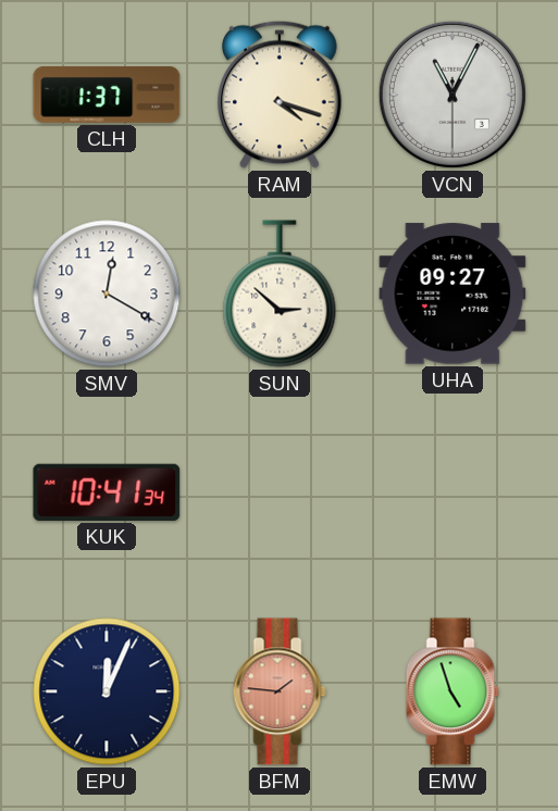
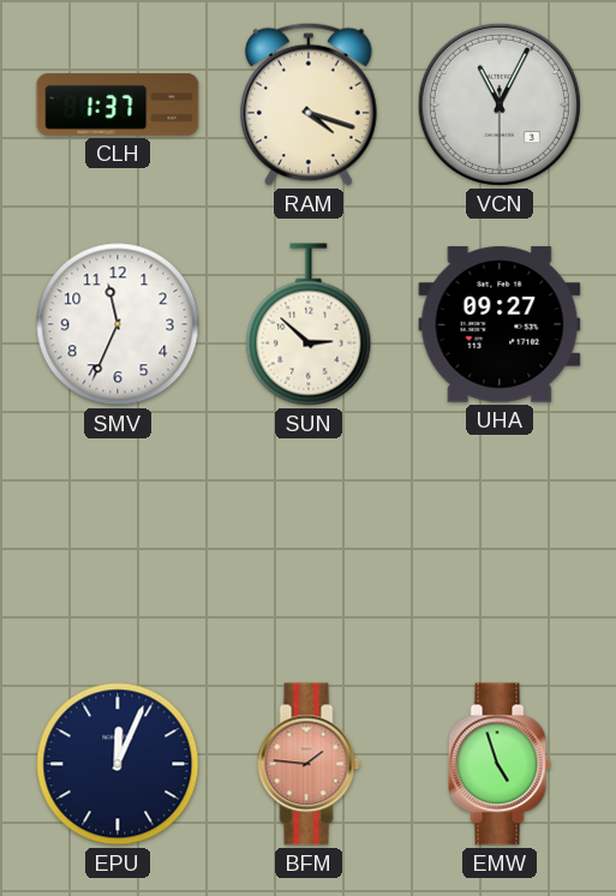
SMV: 12:20 -> 11:34
KUK: 10:41 -> none
